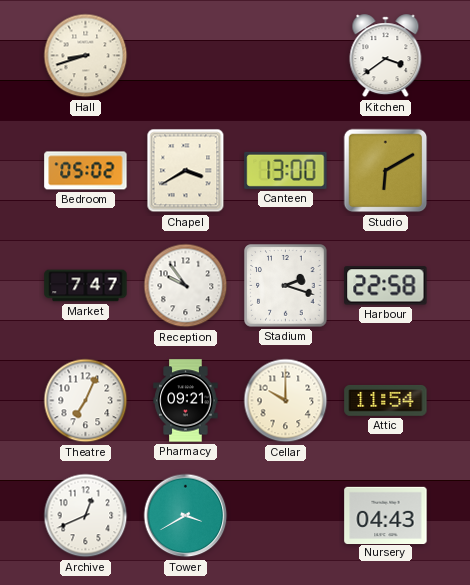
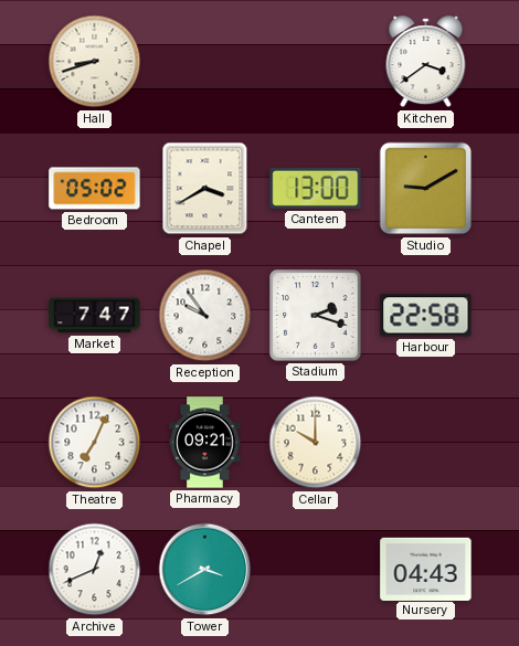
Studio: 6:10 -> 9:10
Attic: 11:54 -> none
